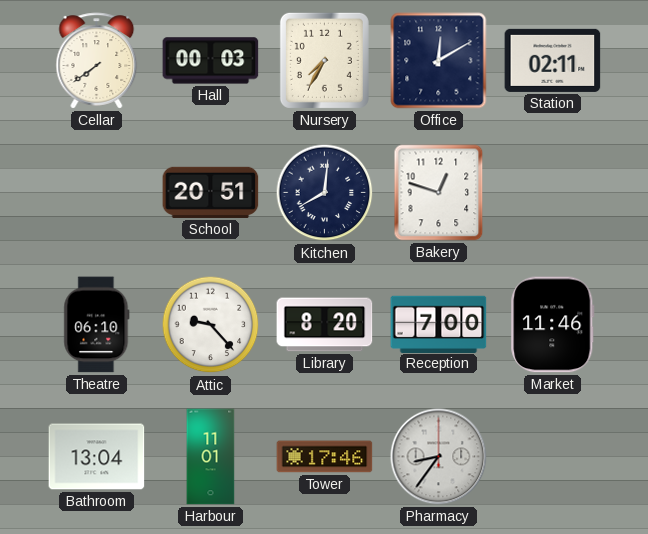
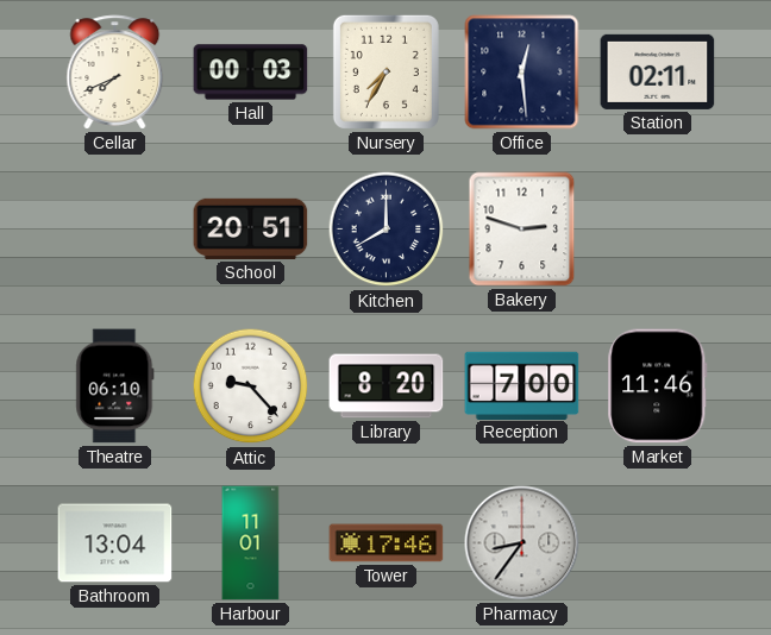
Cellar: 7:39 -> 7:41
Office: 12:10 -> 12:29
Kitchen: 8:01 -> 8:00
Bakery: 12:48 -> 2:48
